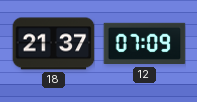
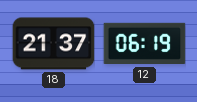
12: 07:09 -> 06:19
